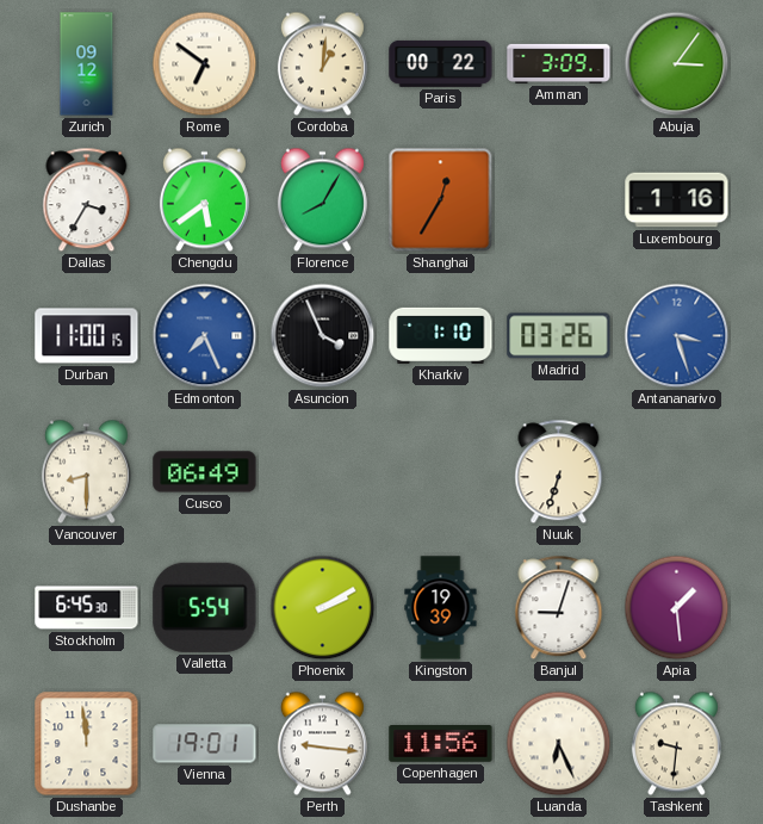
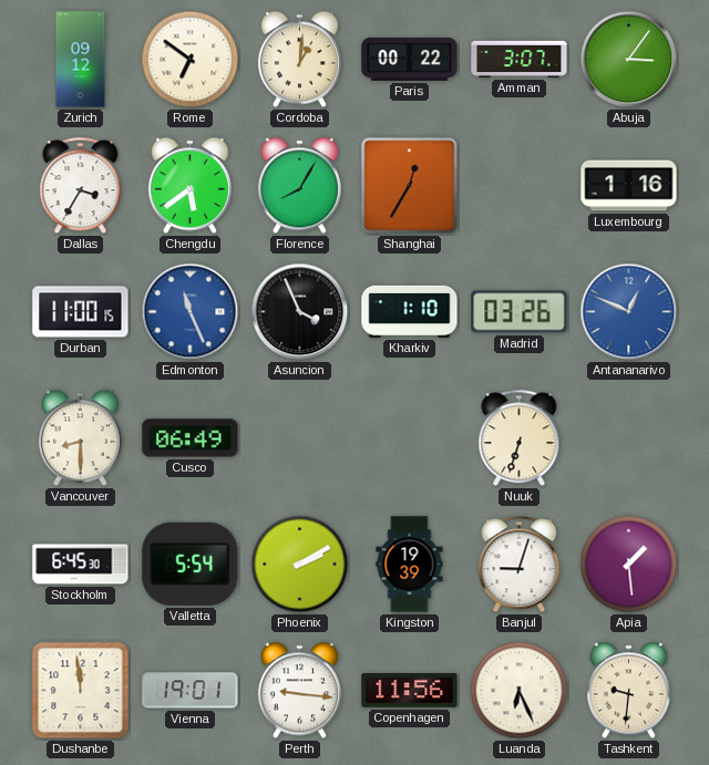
Amman: 3:09 -> 3:07
Edmonton: 7:26 -> 11:26
Antananarivo: 3:27 -> 12:49
